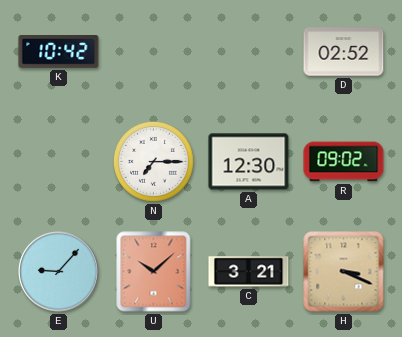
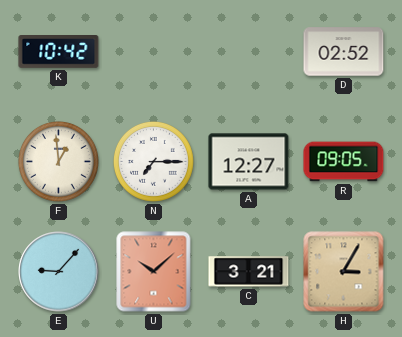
F: none -> 12:59
A: 12:30 -> 12:27
R: 09:02 -> 09:05
H: 3:19 -> 3:05
